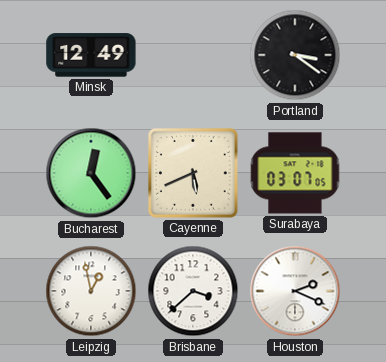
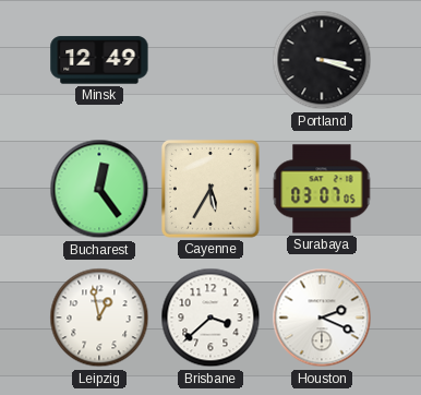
Portland: 3:21 -> 3:18
Cayenne: 5:41 -> 5:35
